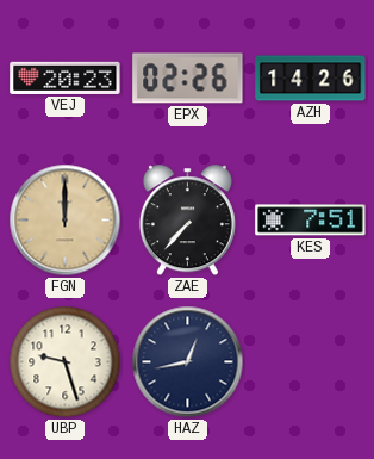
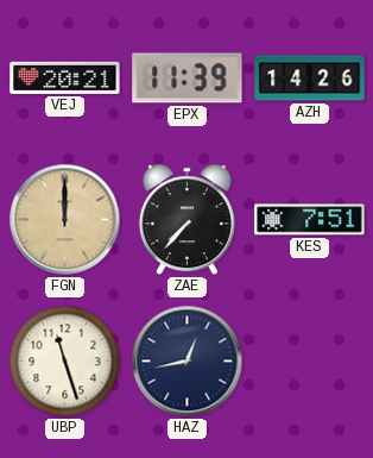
VEJ: 20:23 -> 20:21
EPX: 02:26 -> 11:39
UBP: 9:27 -> 11:27
